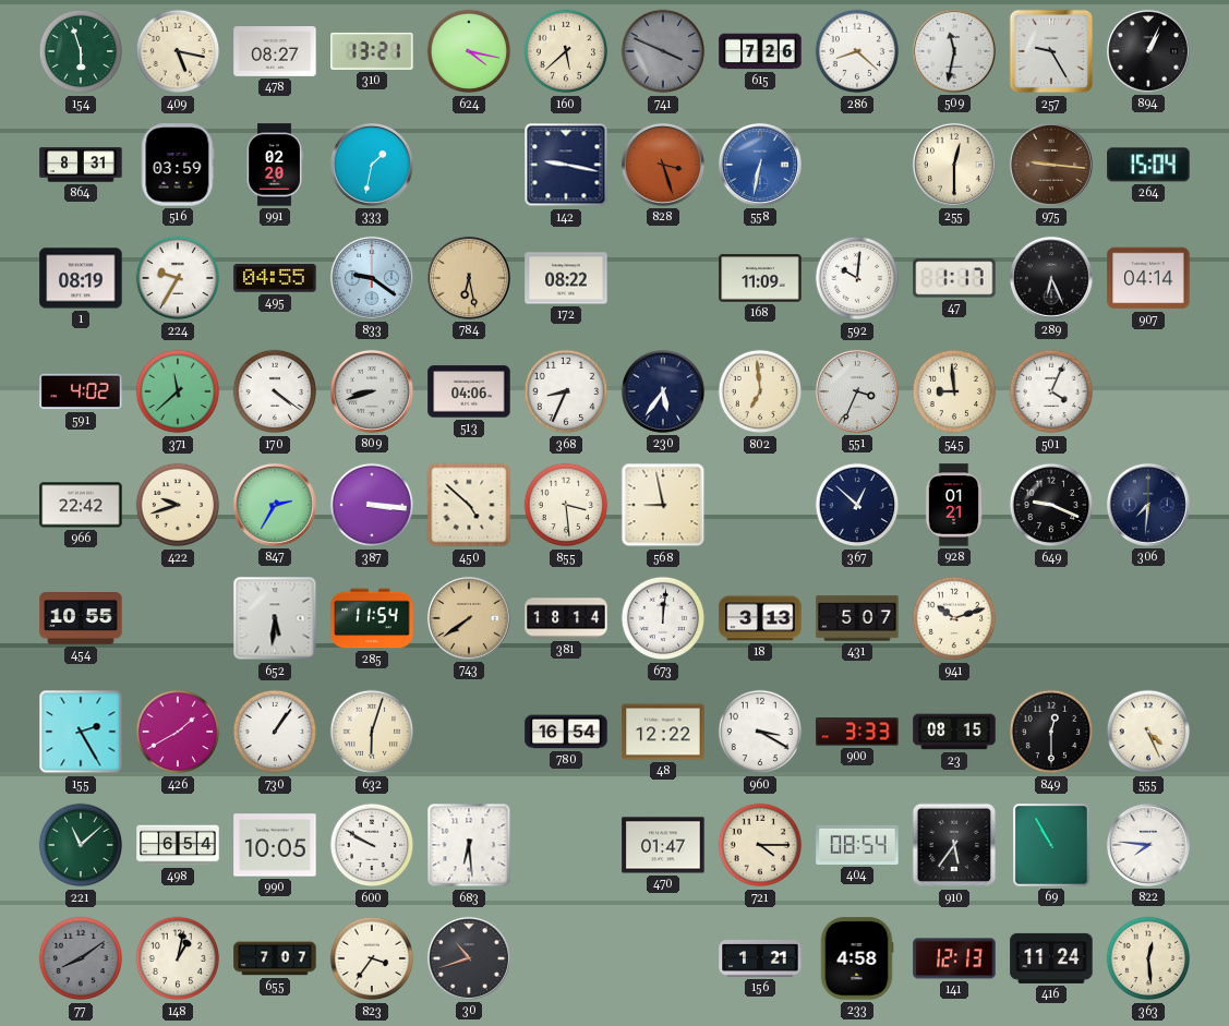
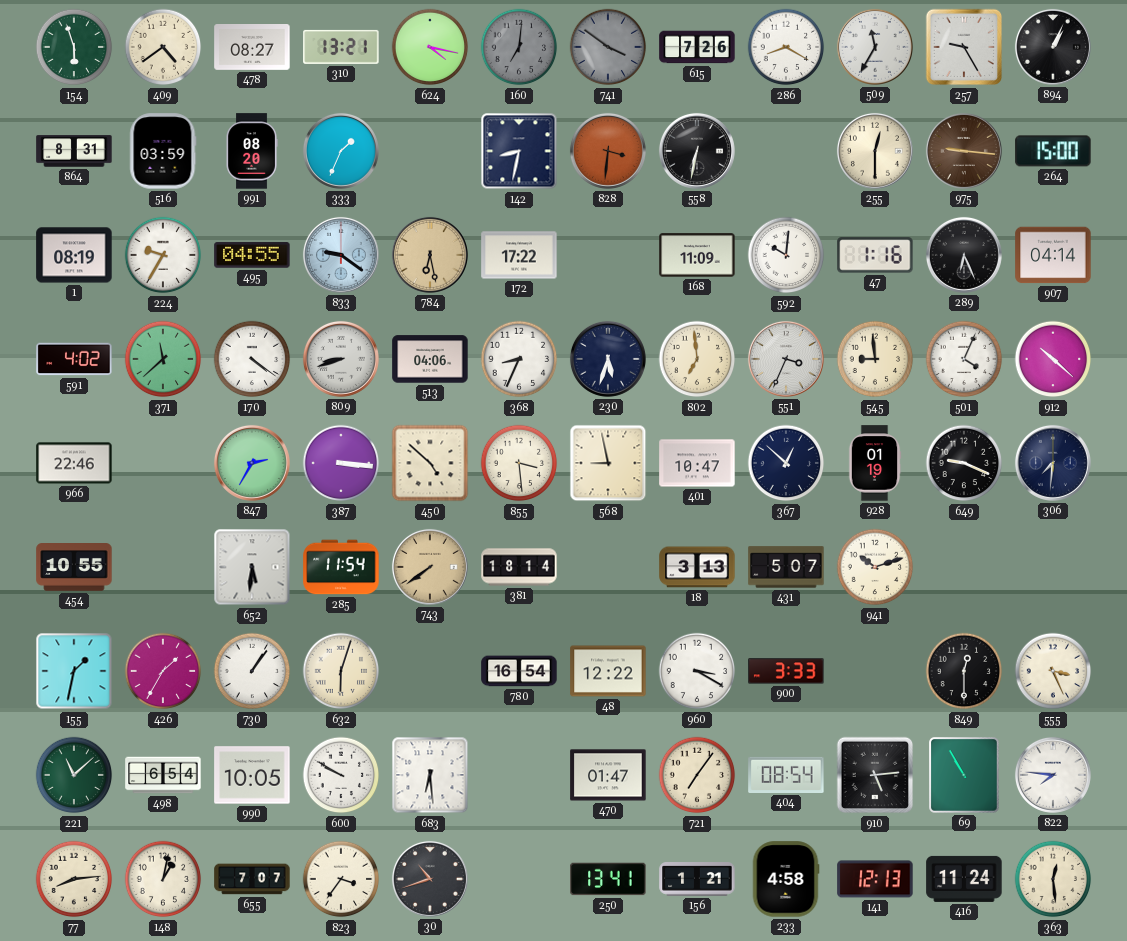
409: 5:17 -> 4:39
160: 5:38 -> 7:01
160 dial: cream -> grey
741: 3:49 -> 3:51
286: 8:22 -> 8:20
509: 11:32 -> 11:35
991: 02:20 -> 08:20
333: 1:32 -> 1:34
142: 9:17 -> 8:32
828: 3:27 -> 3:31
558 dial: blue -> black
264: 15:04 -> 15:00
172: 08:22 -> 17:22
47: 1:17 -> 1:16
230: 5:36 -> 5:33
912: none -> 10:22
966: 22:42 -> 22:46
422: 9:42 -> none
401: none -> 10:47
928: 01:21 -> 01:19
673: 12:01 -> none
155: 2:25 -> 1:32
426: 1:40 -> 1:35
23: 08:15 -> none
555: 4:26 -> 3:26
721: 4:15 -> 7:06
910: 5:36 -> 5:14
77: 8:09 -> 8:14
77 dial: grey -> cream
250: none -> 13:41
